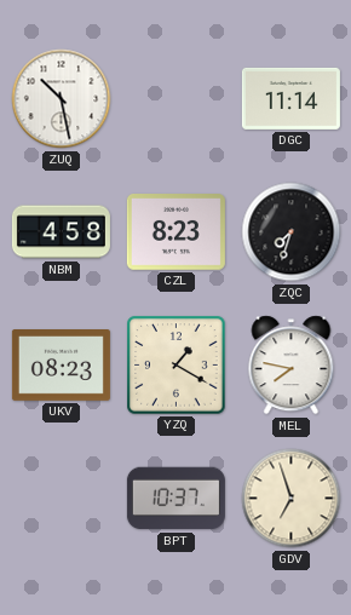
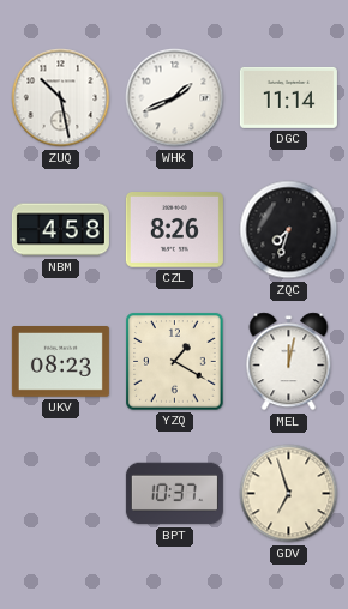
WHK: none -> 1:41
CZL: 8:23 -> 8:26
MEL: 7:47 -> 12:02
